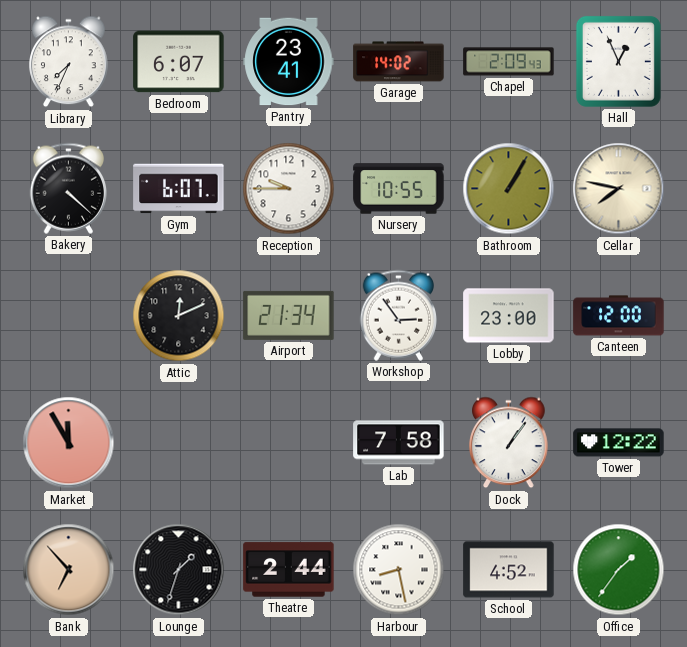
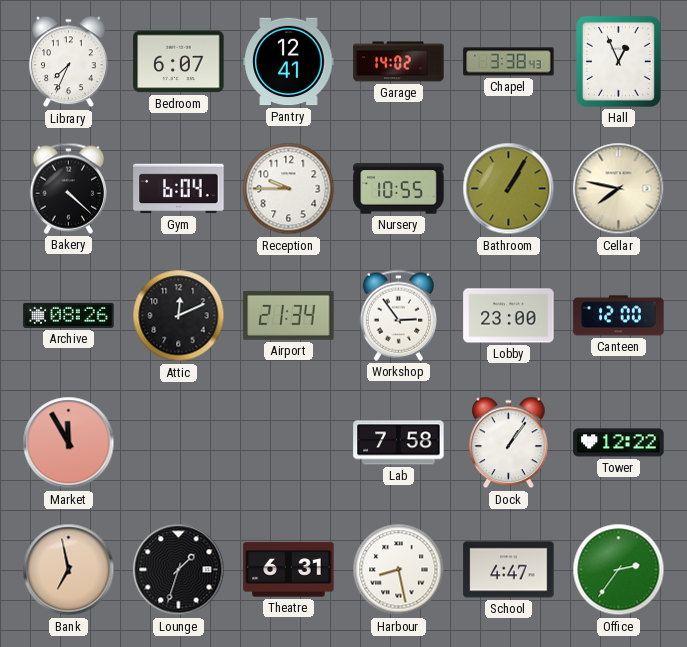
Pantry: 23:41 -> 12:41
Chapel: 2:09 -> 3:38
Gym: 6:07 -> 6:04
Archive: none -> 08:26
Bank: 6:53 -> 6:58
Theatre: 2:44 -> 6:31
School: 4:52 -> 4:47
Office: 1:36 -> 2:36
